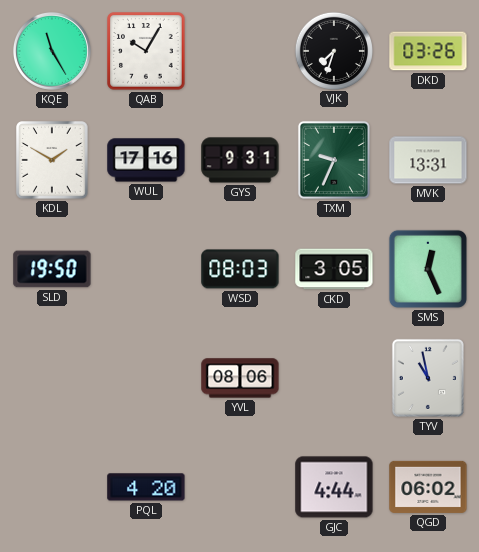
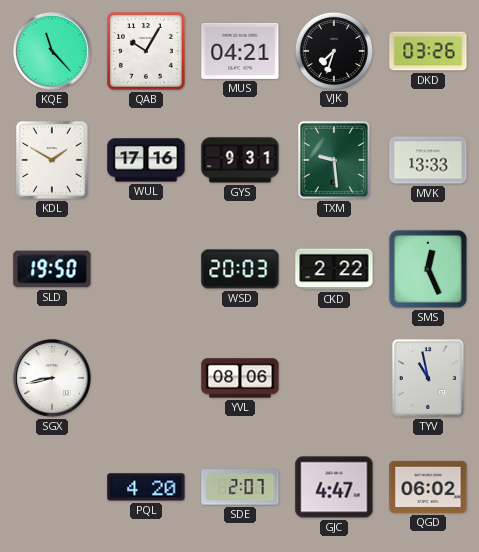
KQE: 11:25 -> 11:23
MUS: none -> 04:21
TXM: 9:34 -> 9:29
MVK: 13:31 -> 13:33
WSD: 08:03 -> 20:03
CKD: 3:05 -> 2:22
SGX: none -> 8:43
SDE: none -> 2:07
GJC: 4:44 -> 4:47
